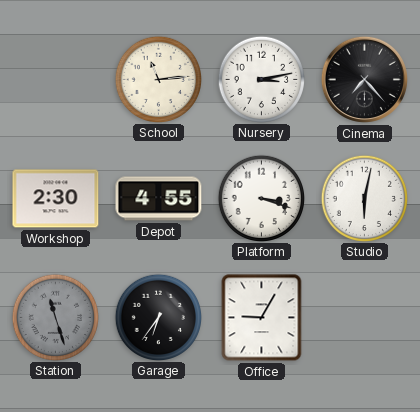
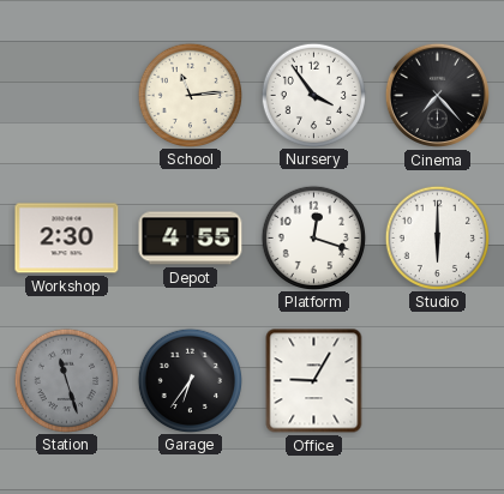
Nursery: 3:13 -> 3:54
Platform: 3:18 -> 12:18
Studio: 6:02 -> 6:00
